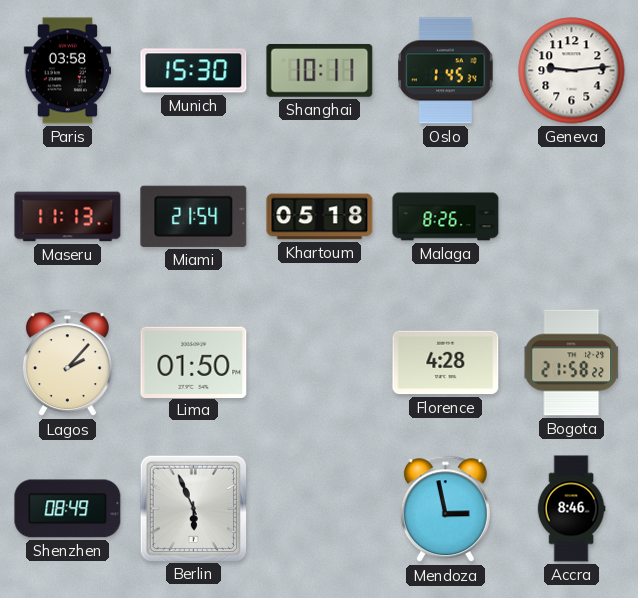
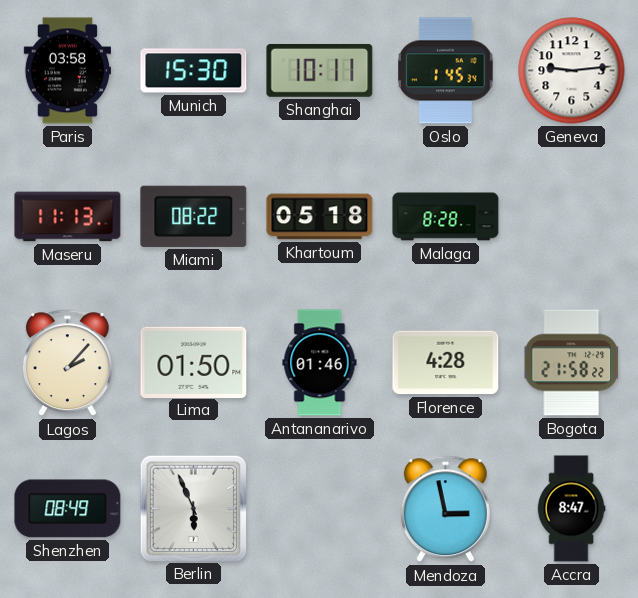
Miami: 21:54 -> 08:22
Malaga: 8:26 -> 8:28
Antananarivo: none -> 01:46
Accra: 8:46 -> 8:47
